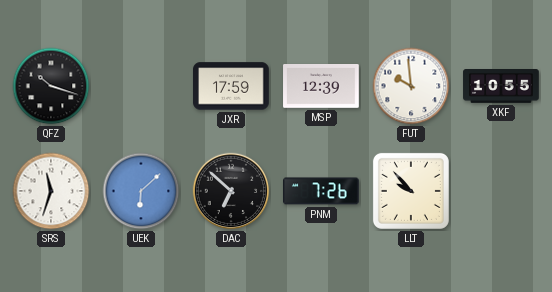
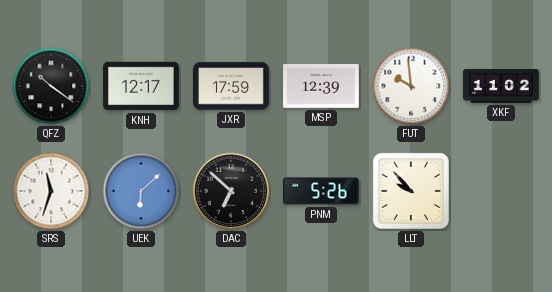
QFZ: 10:18 -> 10:21
KNH: none -> 12:17
XKF: 10:55 -> 11:02
PNM: 7:26 -> 5:26
